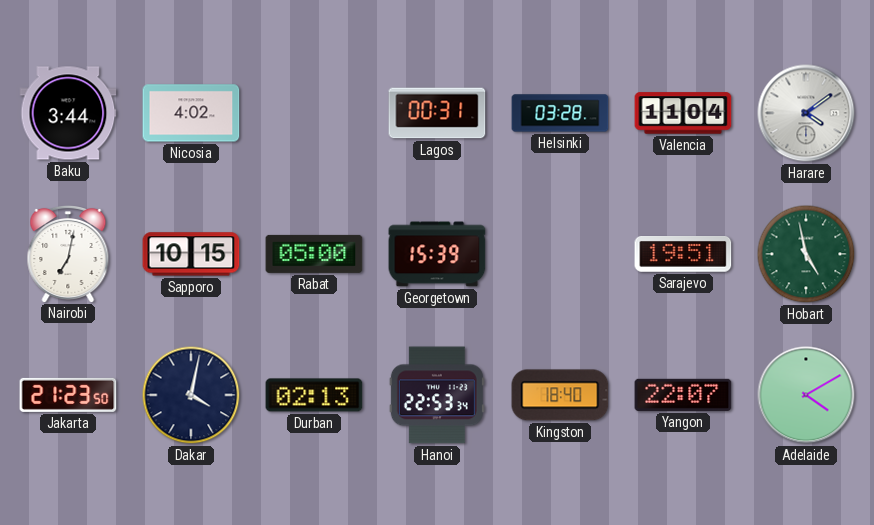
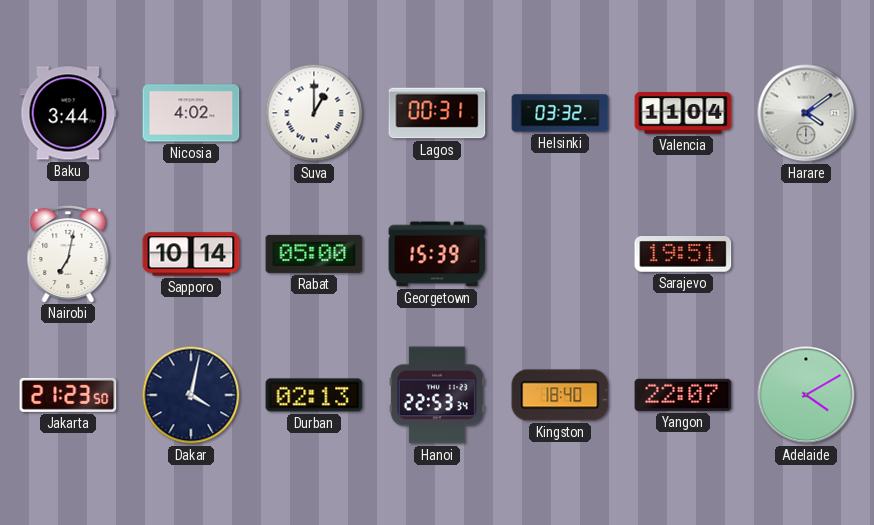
Suva: none -> 1:00
Helsinki: 03:28 -> 03:32
Sapporo: 10:15 -> 10:14
Hobart: 4:58 -> none
